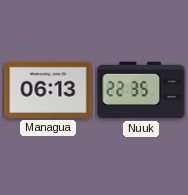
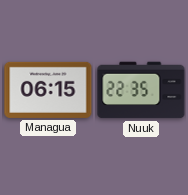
Managua: 06:13 -> 06:15
